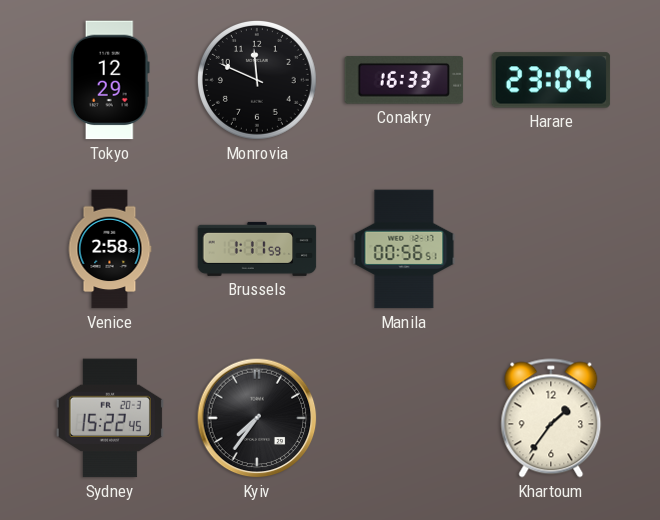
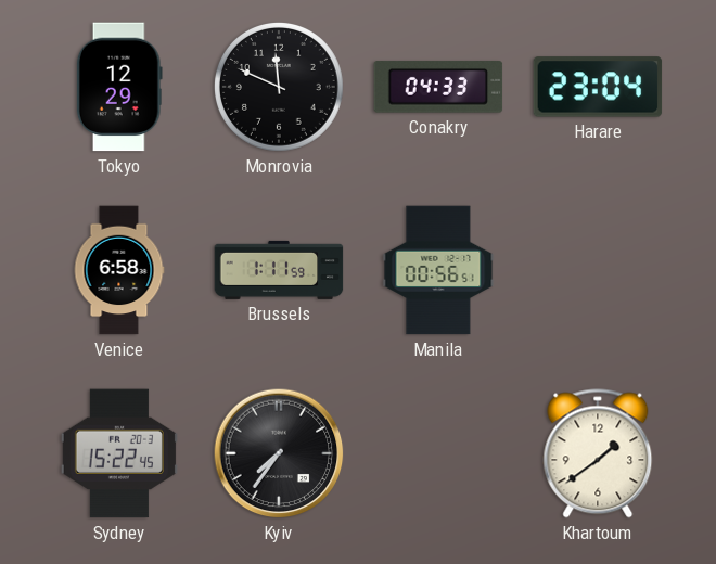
Conakry: 16:33 -> 04:33
Venice: 2:58 -> 6:58
Khartoum: 1:36 -> 1:39
